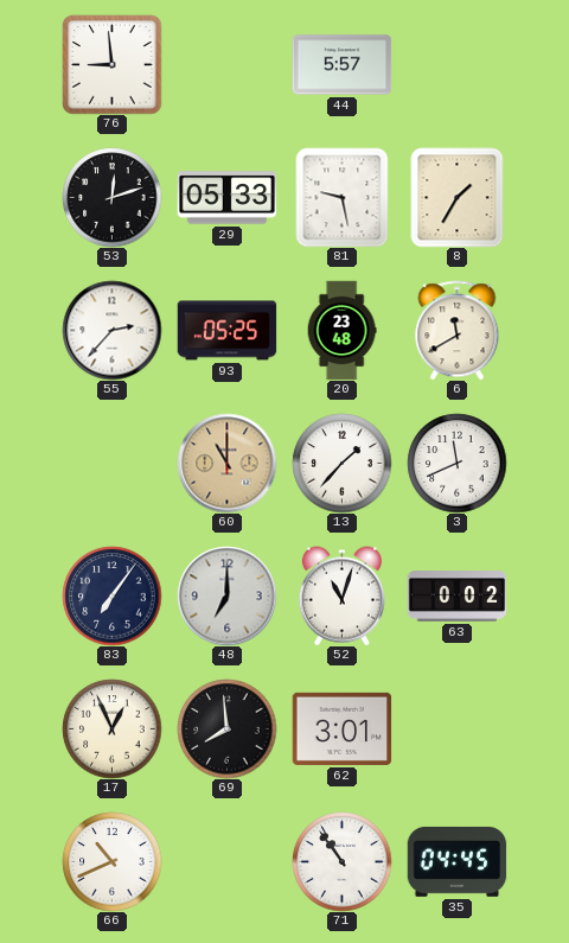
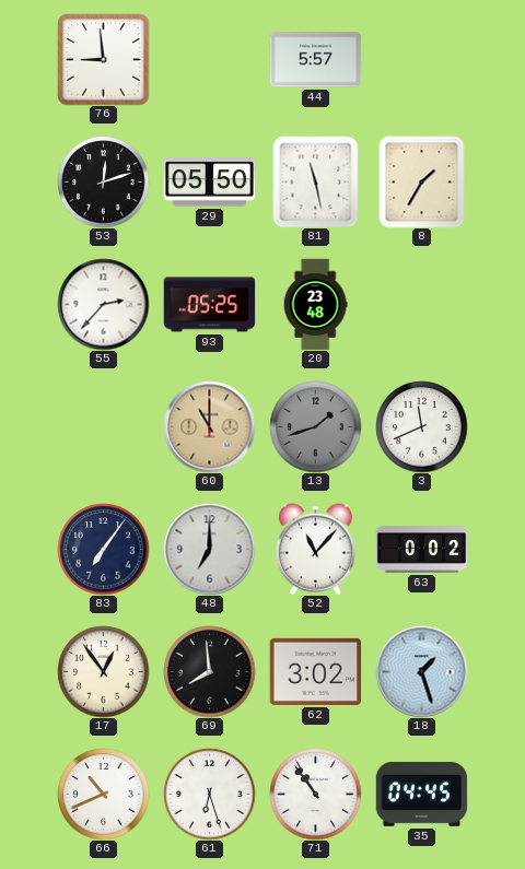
29: 05:33 -> 05:50
81: 9:28 -> 11:28
6: 11:40 -> none
13: 1:37 -> 1:42
13 dial: white -> grey
52: 11:03 -> 11:07
17: 12:56 -> 12:54
62: 3:01 -> 3:02
18: none -> 1:27
61: none -> 6:27
